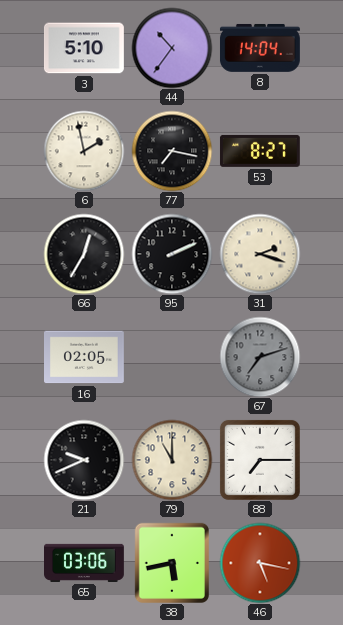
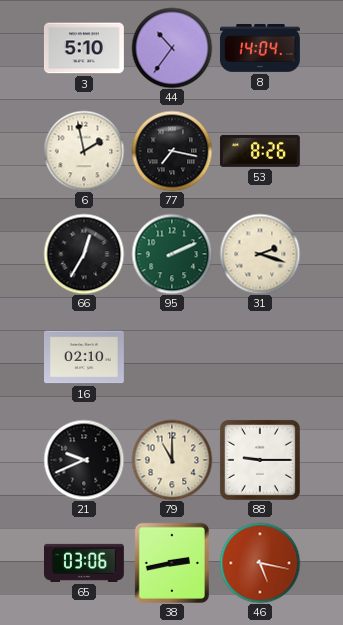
53: 8:27 -> 8:26
95 dial: black -> green
16: 02:05 -> 02:10
67: 7:12 -> none
88: 7:15 -> 9:15
38: 5:43 -> 2:43
